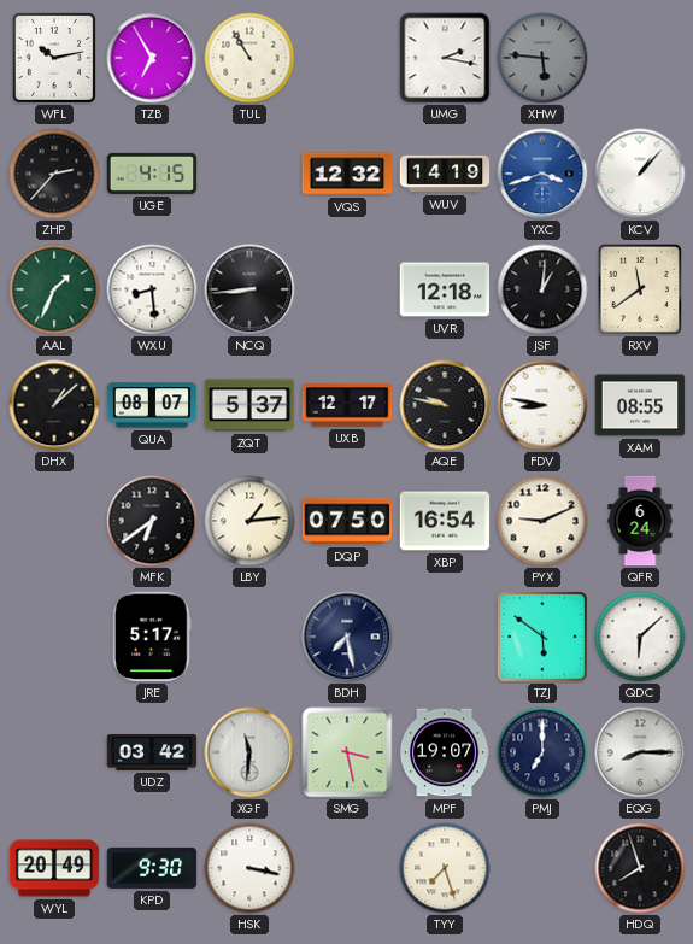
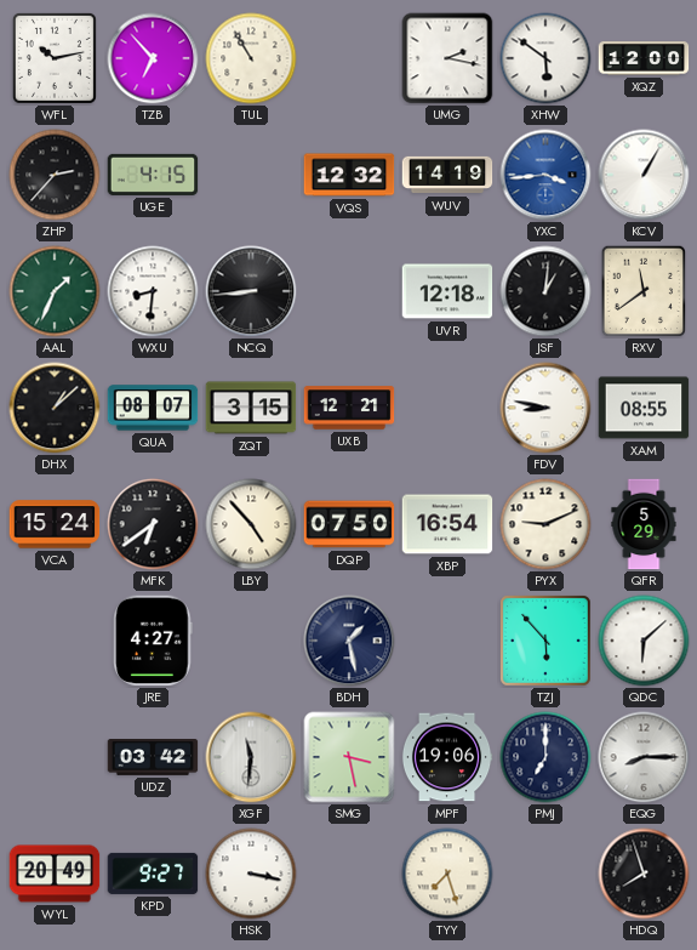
TZB: 6:55 -> 6:53
XHW: 5:46 -> 5:51
XHW dial: grey -> white
XQZ: none -> 12:00
YXC: 3:42 -> 3:44
KCV: 1:07 -> 1:05
WXU: 8:29 -> 8:31
ZQT: 5:37 -> 3:15
UXB: 12:17 -> 12:21
AQE: 9:47 -> none
VCA: none -> 15:24
LBY: 1:14 -> 4:53
QFR: 6:24 -> 5:29
JRE: 5:17 -> 4:27
BDH: 7:28 -> 1:28
TZJ: 5:51 -> 5:53
MPF: 19:07 -> 19:06
KPD: 9:30 -> 9:27
